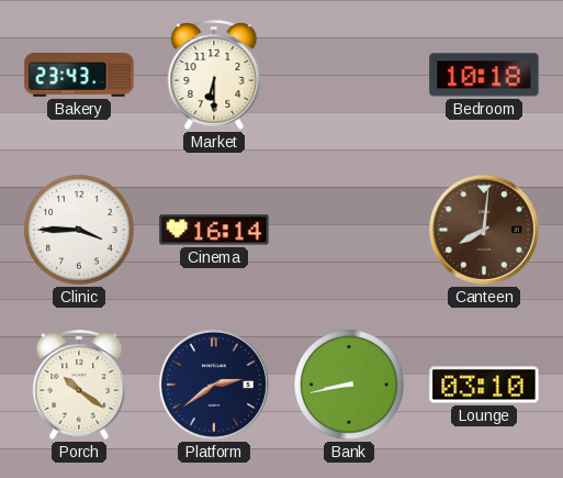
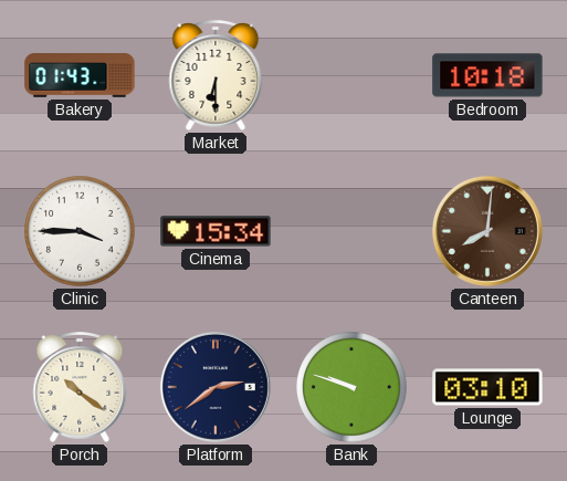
Bakery: 23:43 -> 01:43
Cinema: 16:14 -> 15:34
Bank: 8:43 -> 9:48
